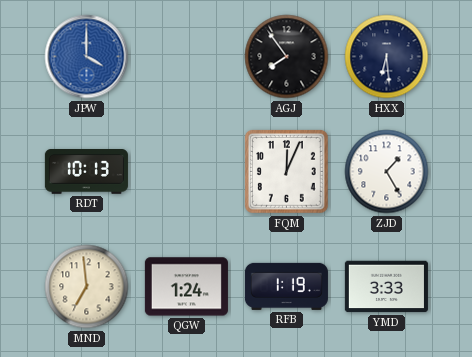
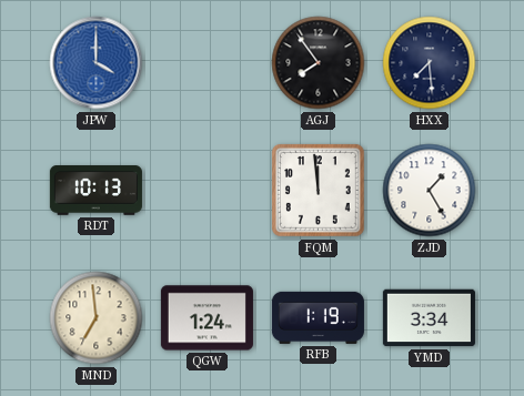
HXX: 6:29 -> 7:29
FQM: 12:04 -> 11:59
YMD: 3:33 -> 3:34
